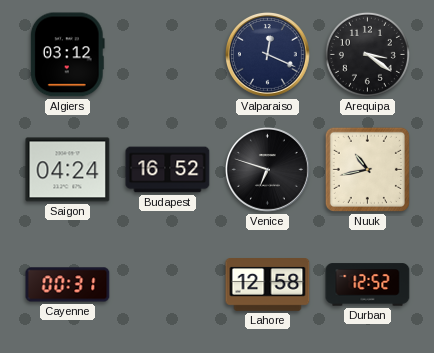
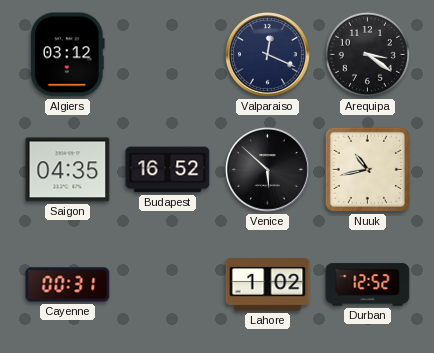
Saigon: 04:24 -> 04:35
Venice: 6:48 -> 5:52
Lahore: 12:58 -> 1:02
